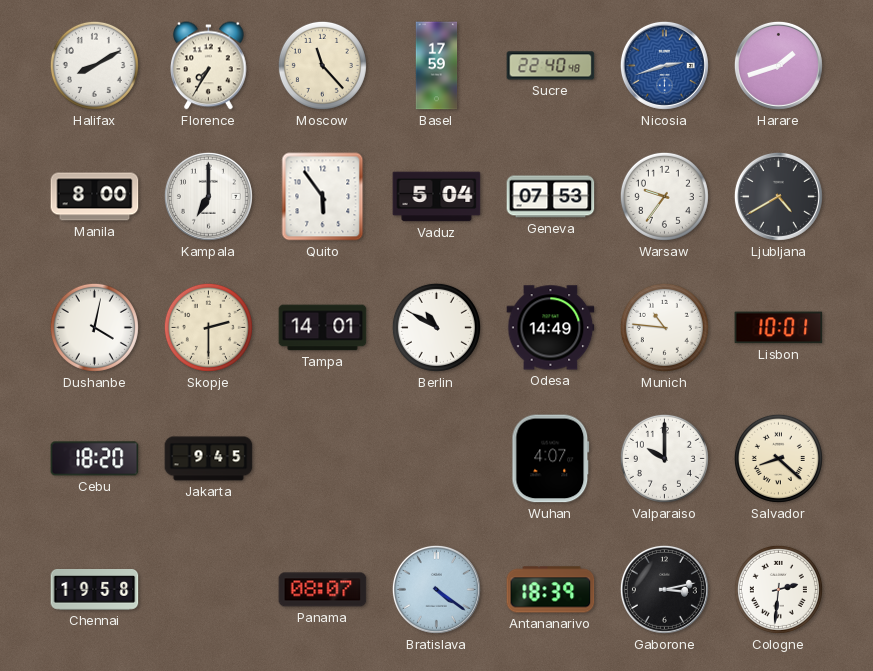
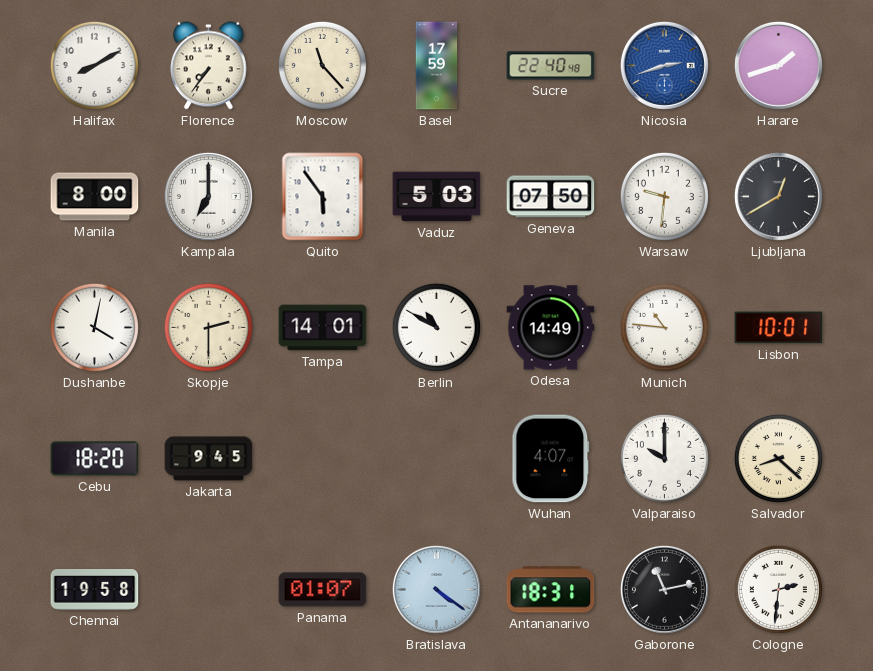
Florence: 7:35 -> 7:36
Vaduz: 5:04 -> 5:03
Geneva: 07:53 -> 07:50
Warsaw: 9:36 -> 9:31
Ljubljana: 4:40 -> 12:40
Panama: 08:07 -> 01:07
Antananarivo: 18:39 -> 18:31
Gaborone: 3:13 -> 11:13
